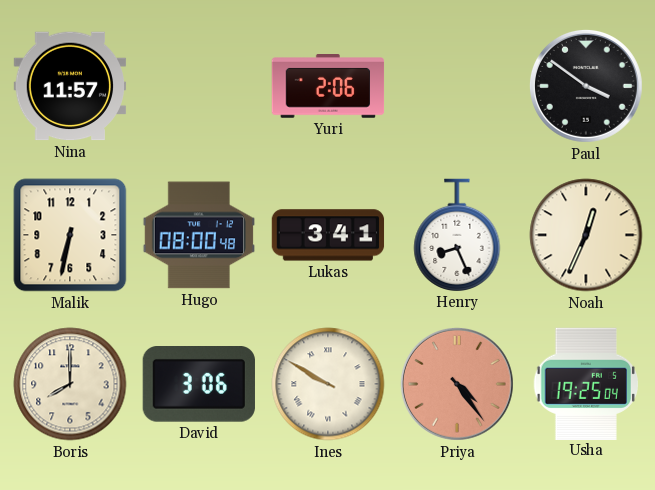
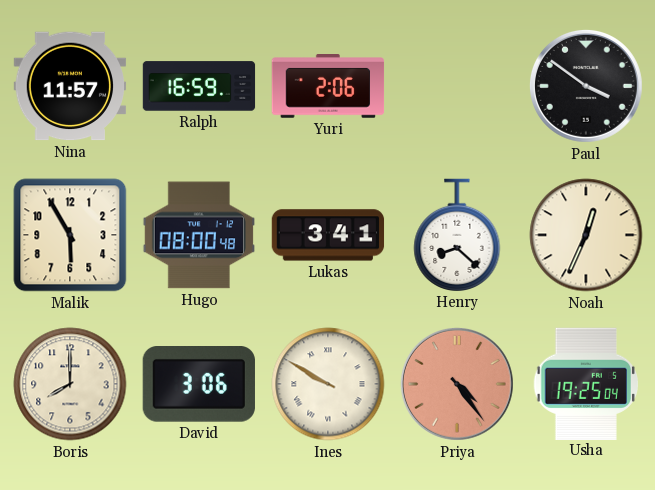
Ralph: none -> 16:59
Malik: 6:32 -> 5:55
Henry: 8:26 -> 8:22
